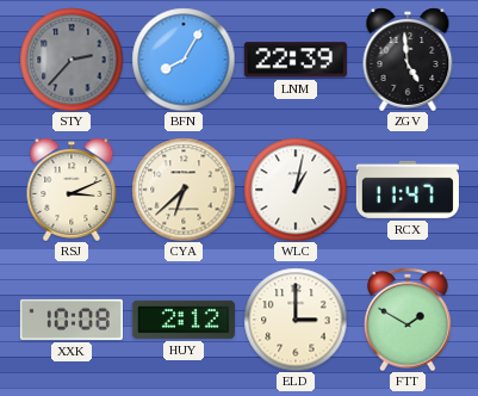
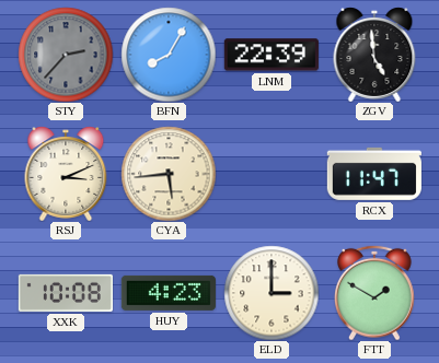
CYA: 6:38 -> 5:44
WLC: 1:02 -> none
HUY: 2:12 -> 4:23
